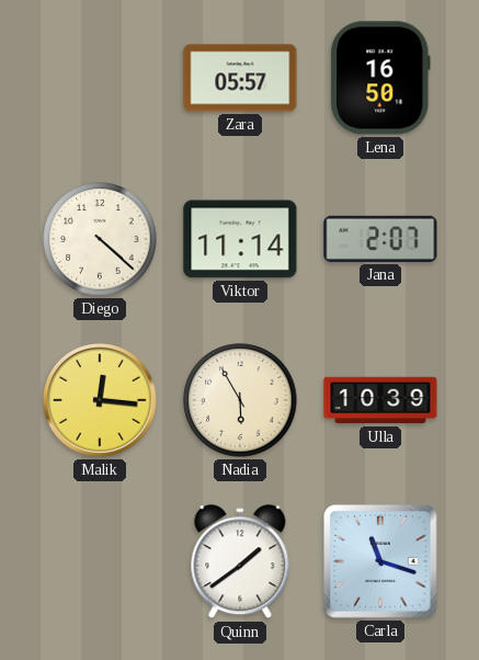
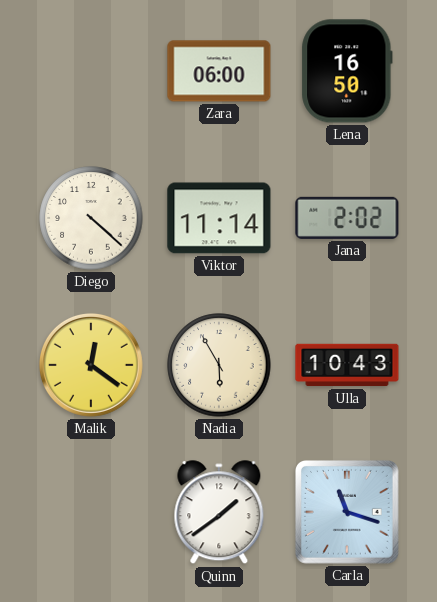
Zara: 05:57 -> 06:00
Jana: 2:07 -> 2:02
Malik: 12:16 -> 12:21
Ulla: 10:39 -> 10:43
